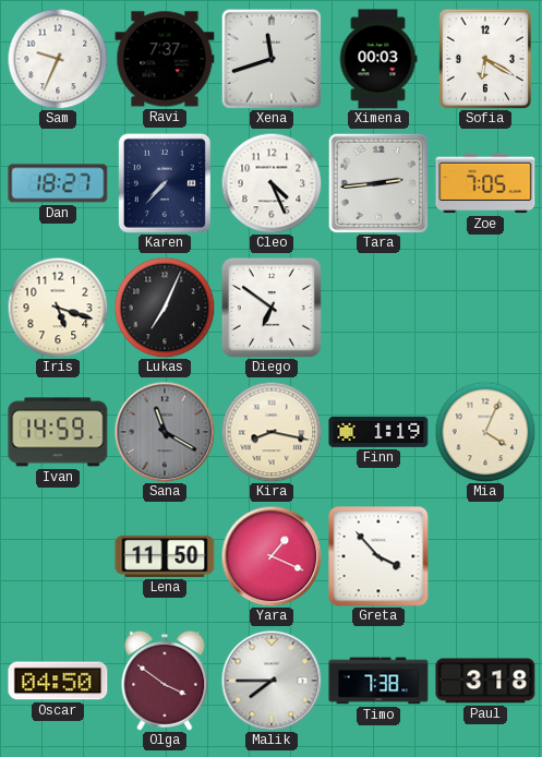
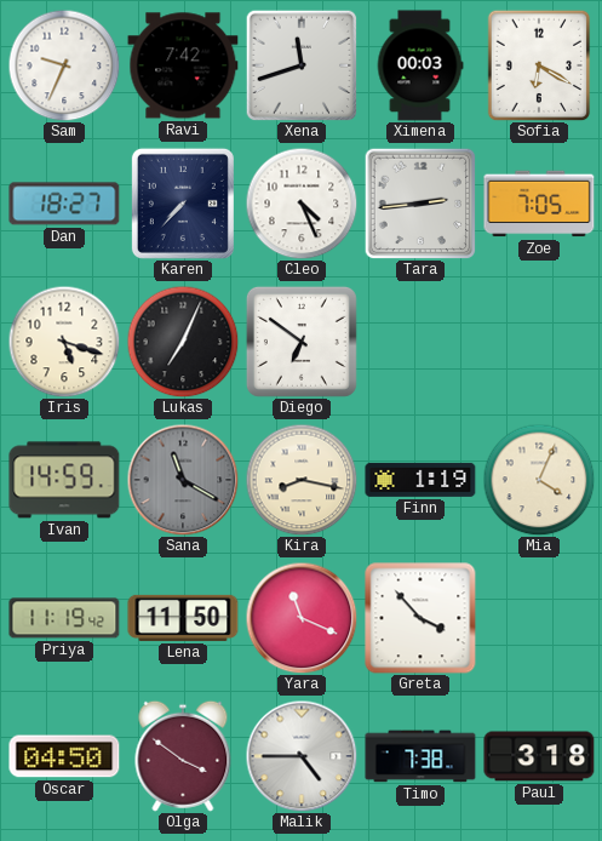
Ravi: 7:37 -> 7:42
Priya: none -> 11:19
Yara: 1:19 -> 11:19
Malik: 7:45 -> 4:45
